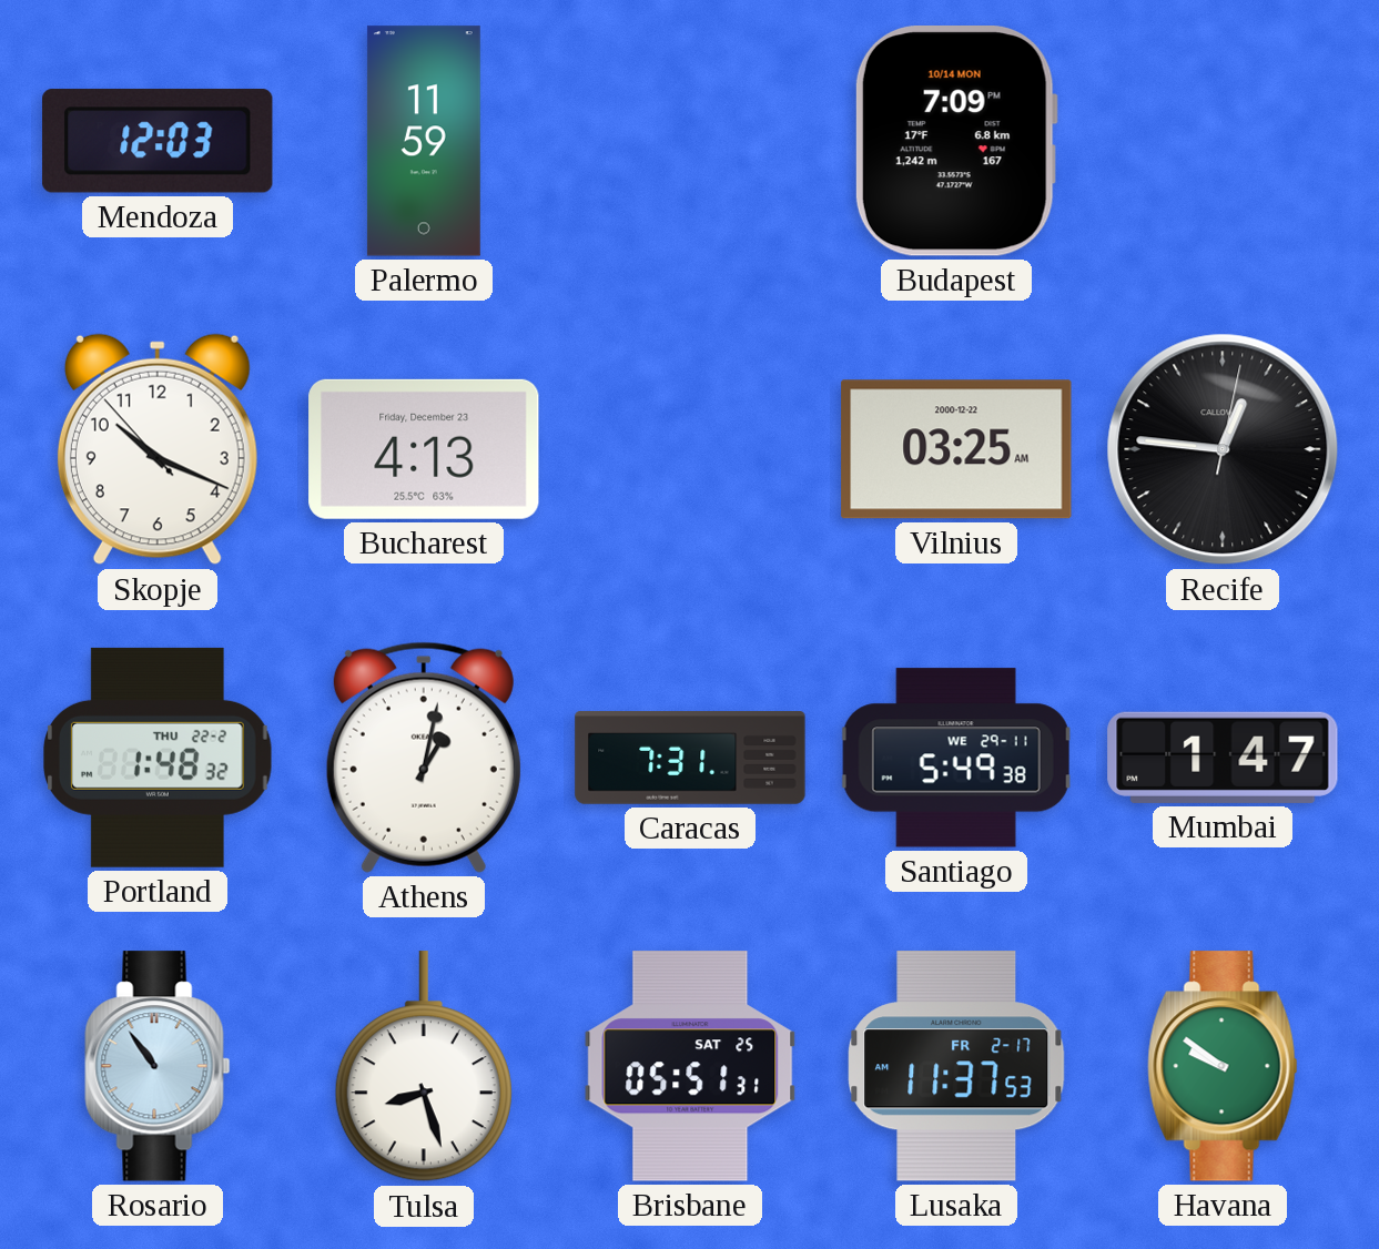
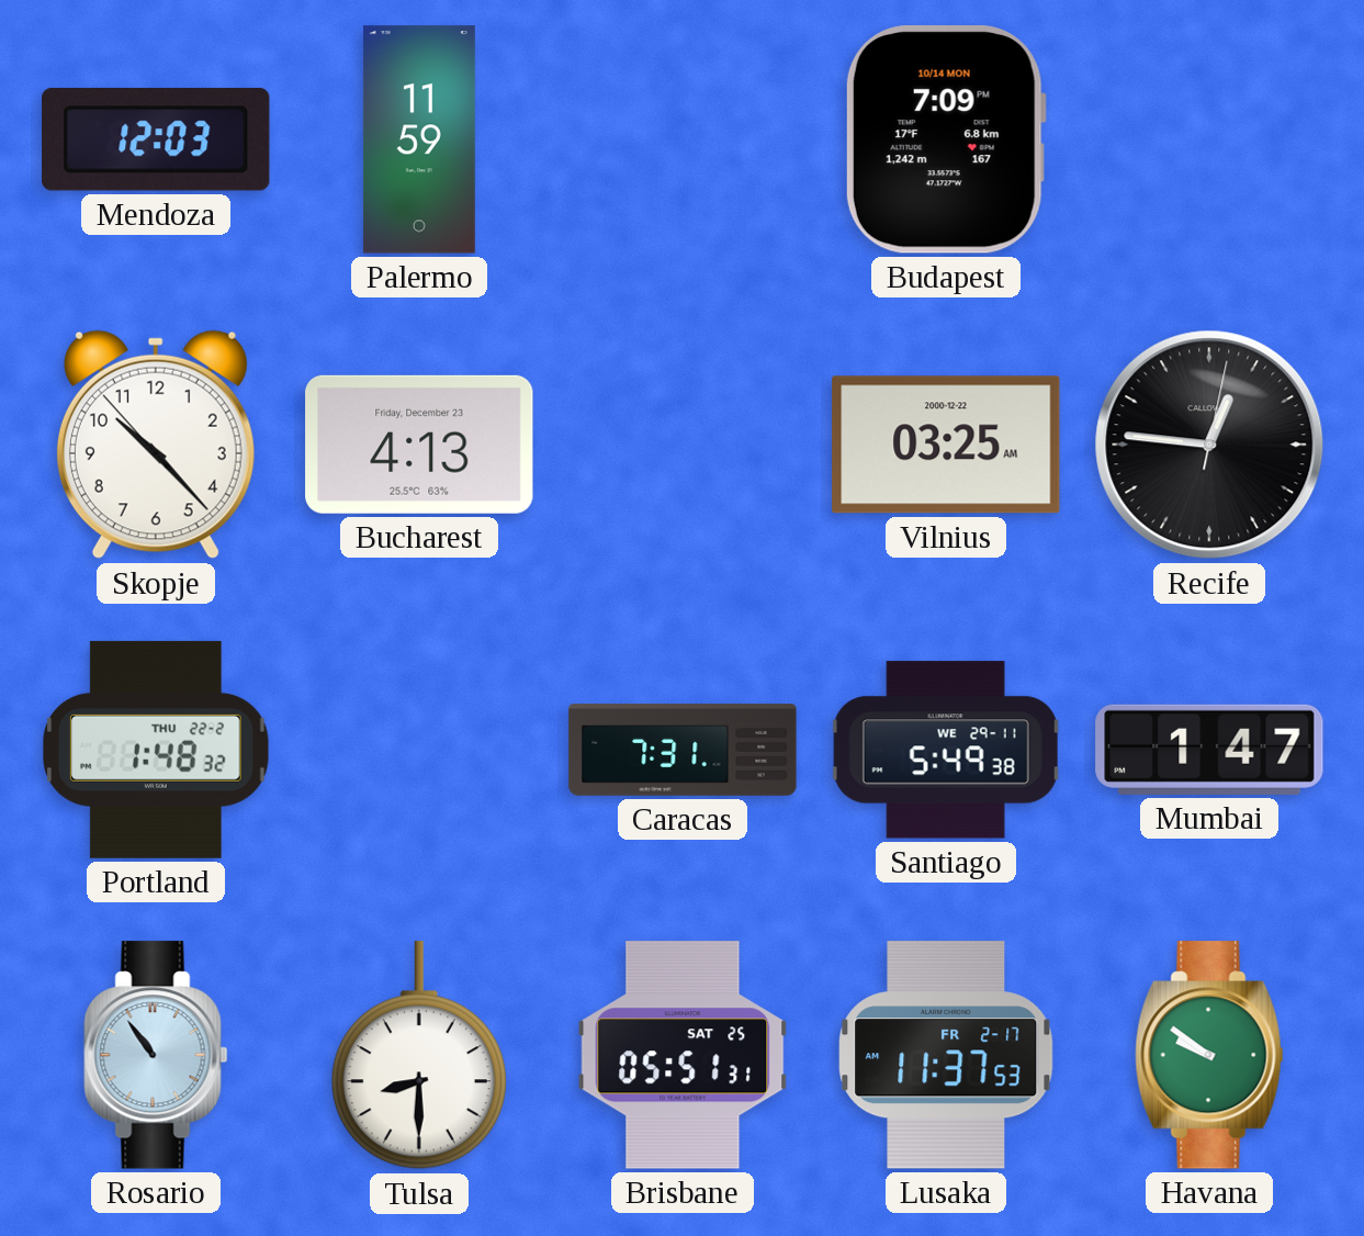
Skopje: 10:18 -> 10:22
Athens: 1:02 -> none
Tulsa: 8:27 -> 8:30
